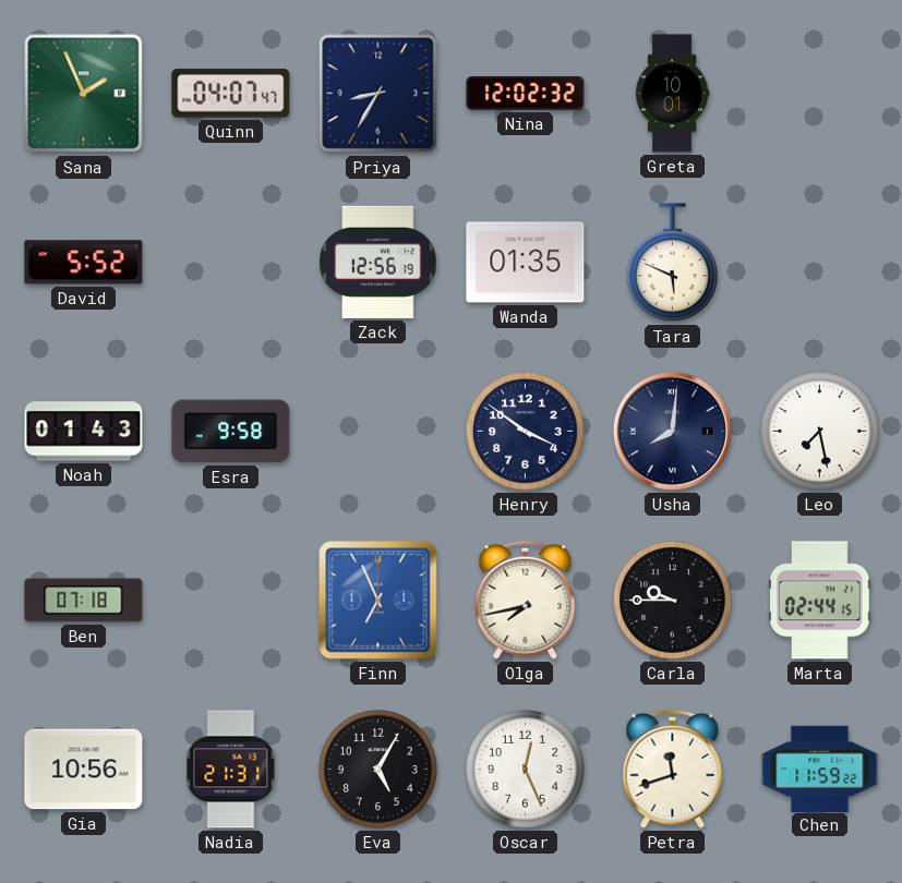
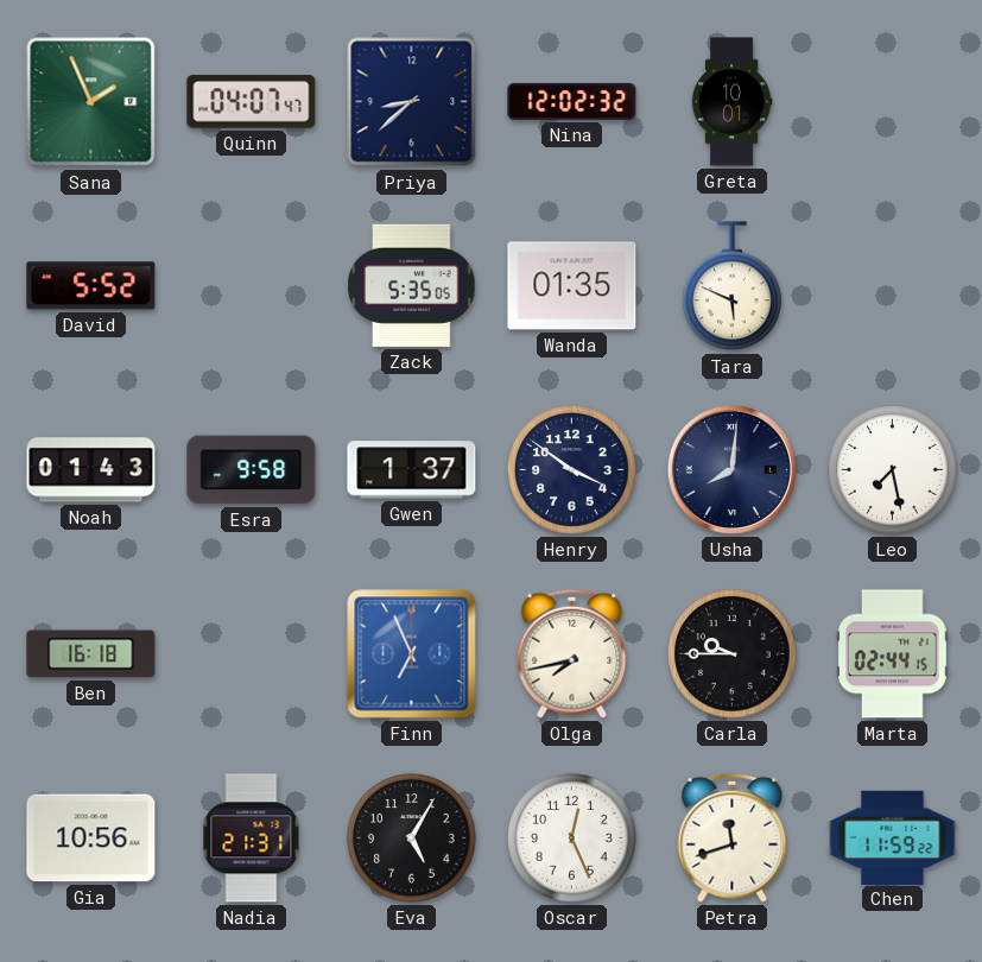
Priya: 8:35 -> 8:38
Zack: 12:56 -> 5:35
Gwen: none -> 1:37
Ben: 07:18 -> 16:18
